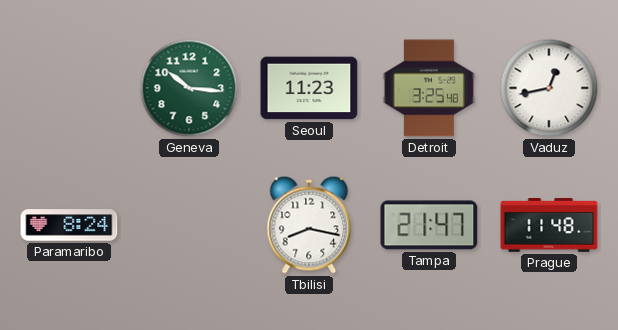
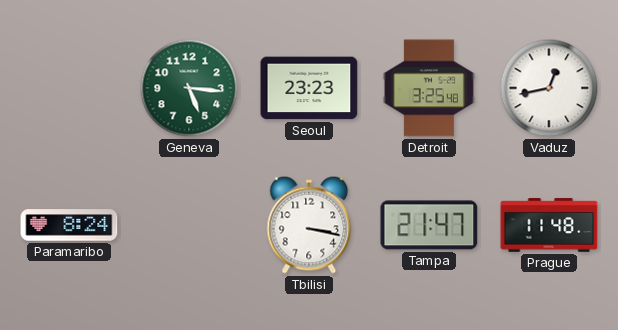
Geneva: 10:16 -> 5:16
Seoul: 11:23 -> 23:23
Tbilisi: 8:17 -> 3:17
